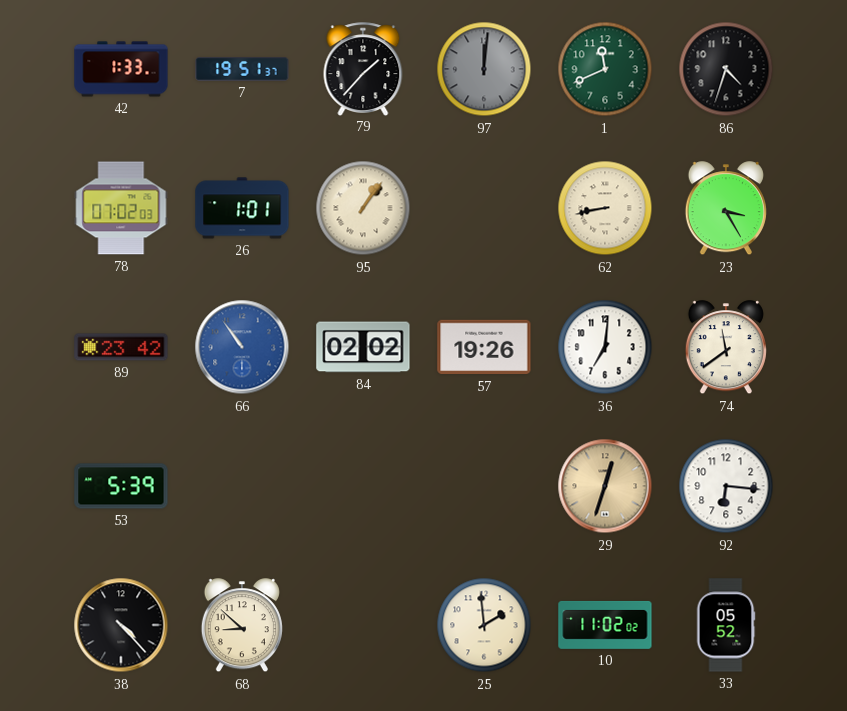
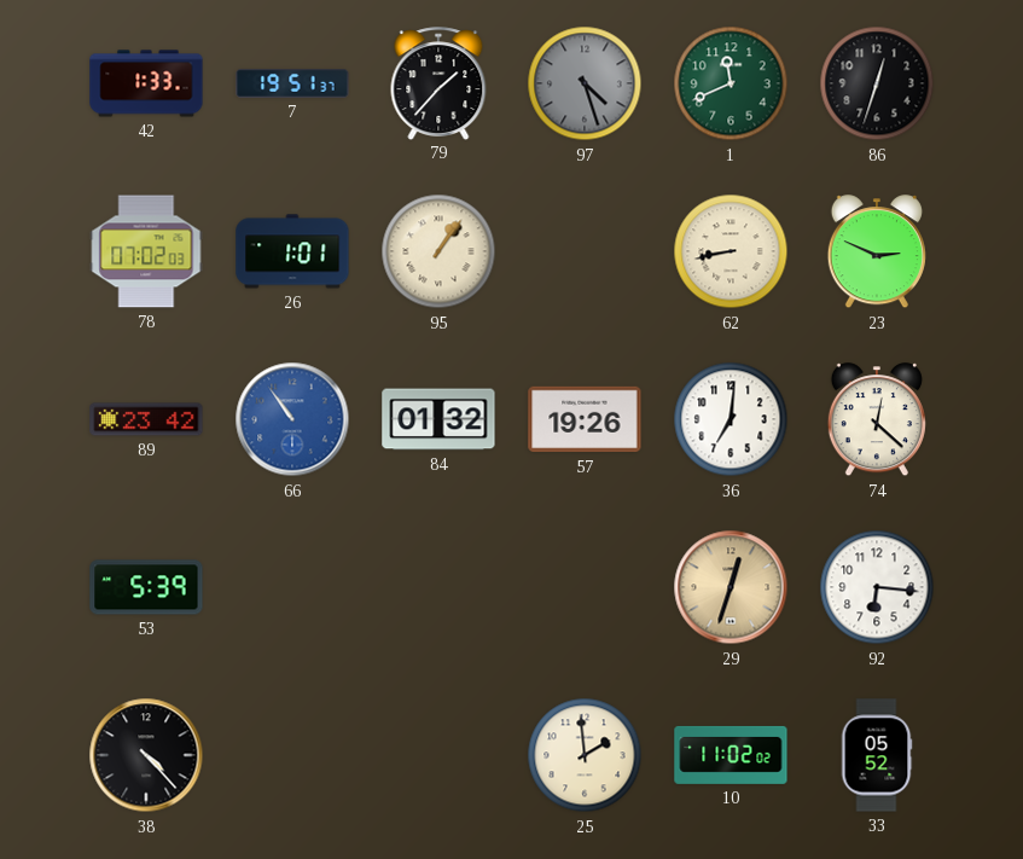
97: 12:01 -> 4:27
86: 4:33 -> 12:33
23: 3:25 -> 2:49
84: 02:02 -> 01:32
74: 11:39 -> 12:22
68: 8:52 -> none
